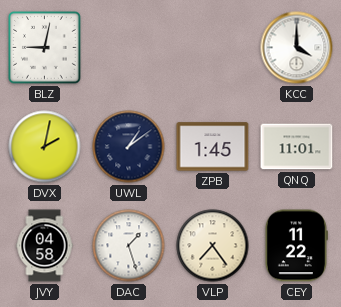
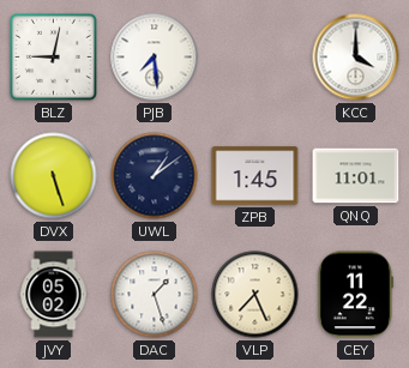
PJB: none -> 7:29
DVX: 2:02 -> 5:27
JVY: 04:58 -> 05:02
VLP: 7:24 -> 7:26
